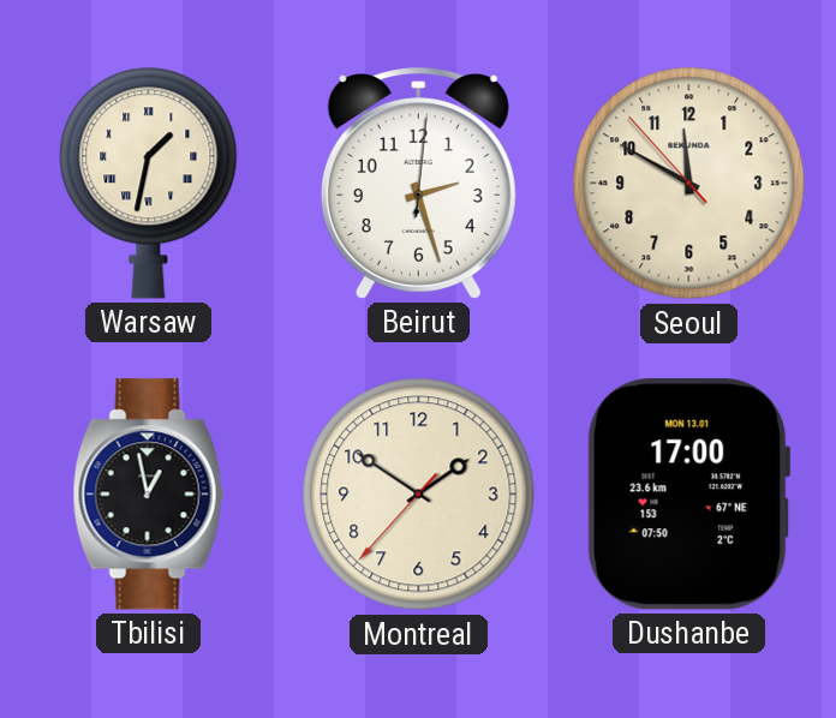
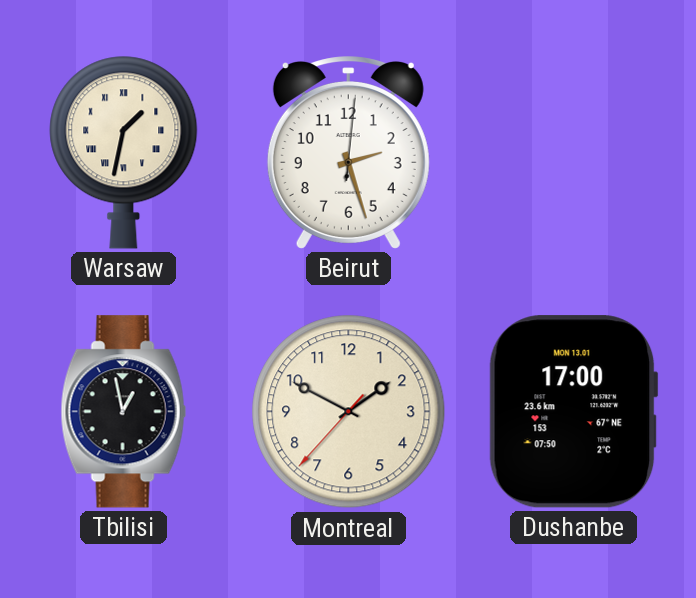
Seoul: 11:49 -> none
Montreal: 1:50 -> 1:49
